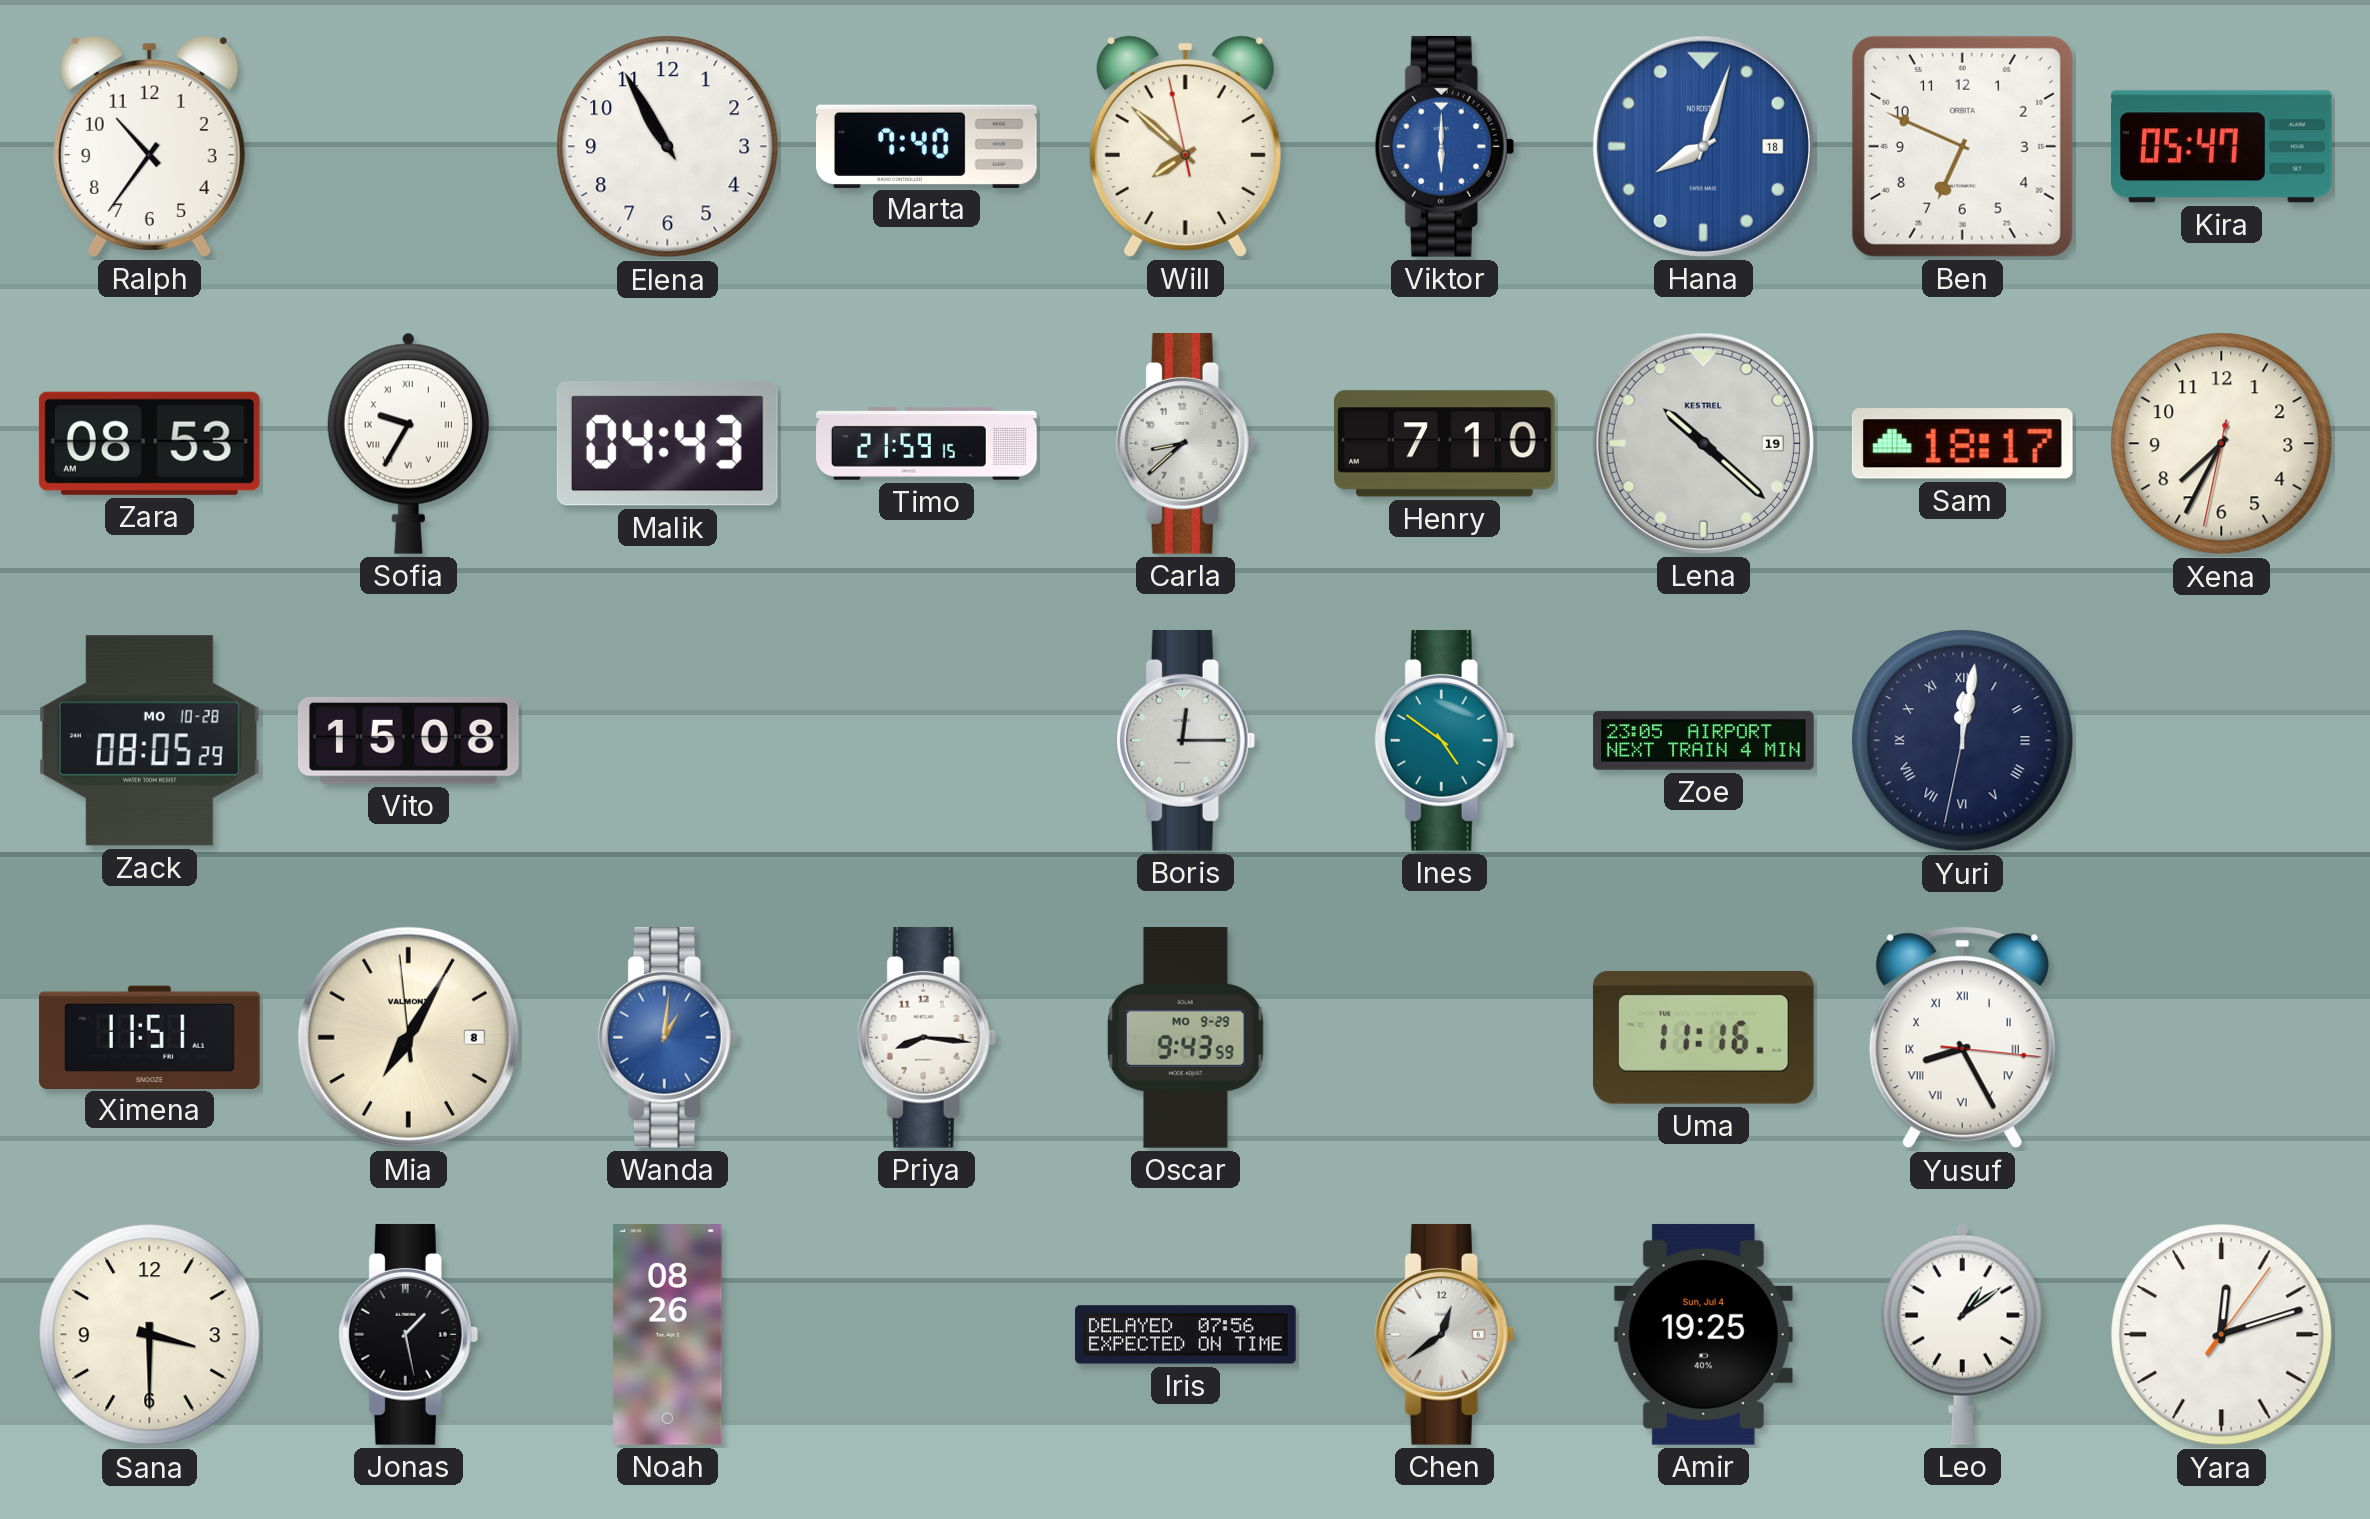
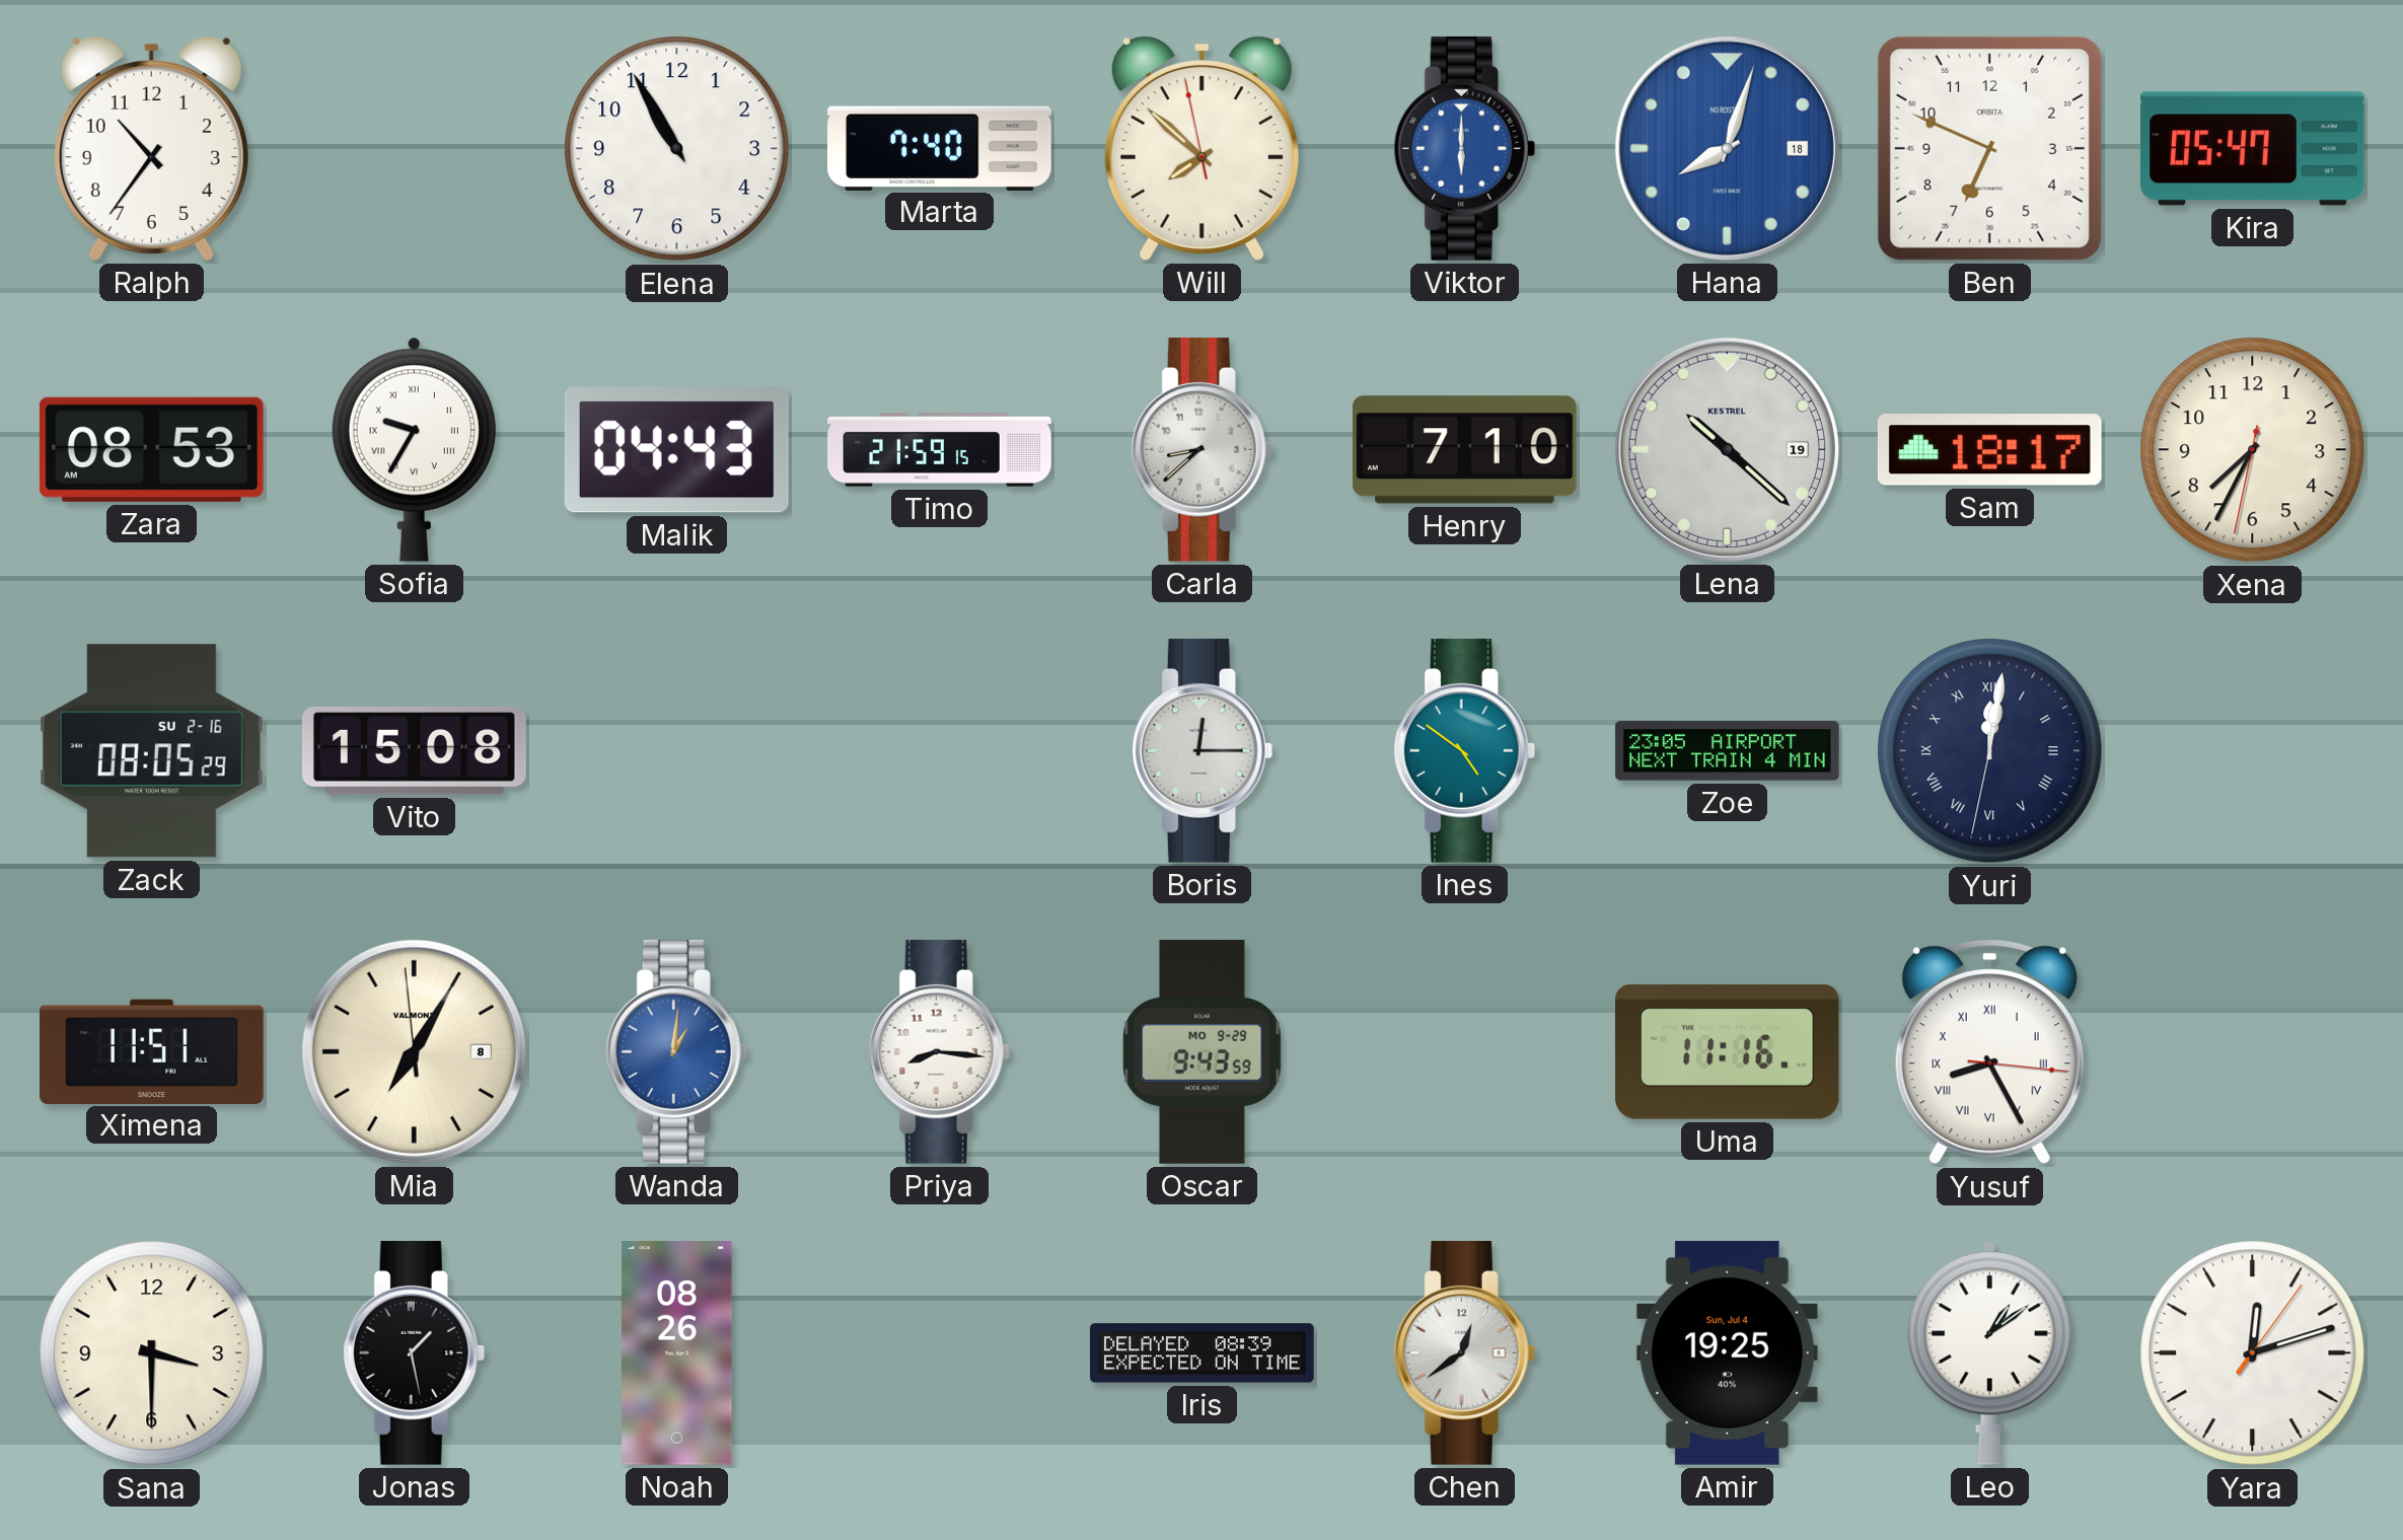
Zack date: MO 10-28 -> SU 2-16
Iris: 07:56 -> 08:39
